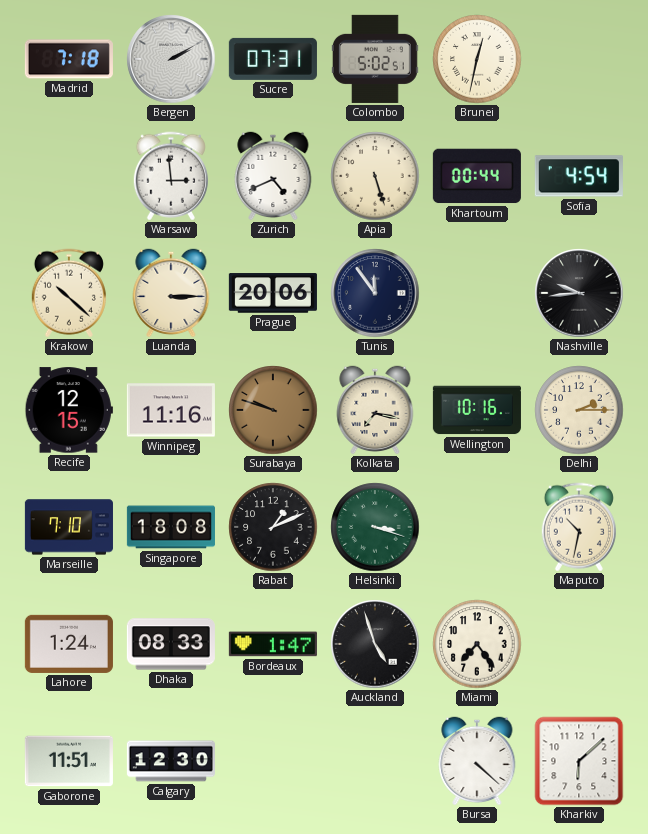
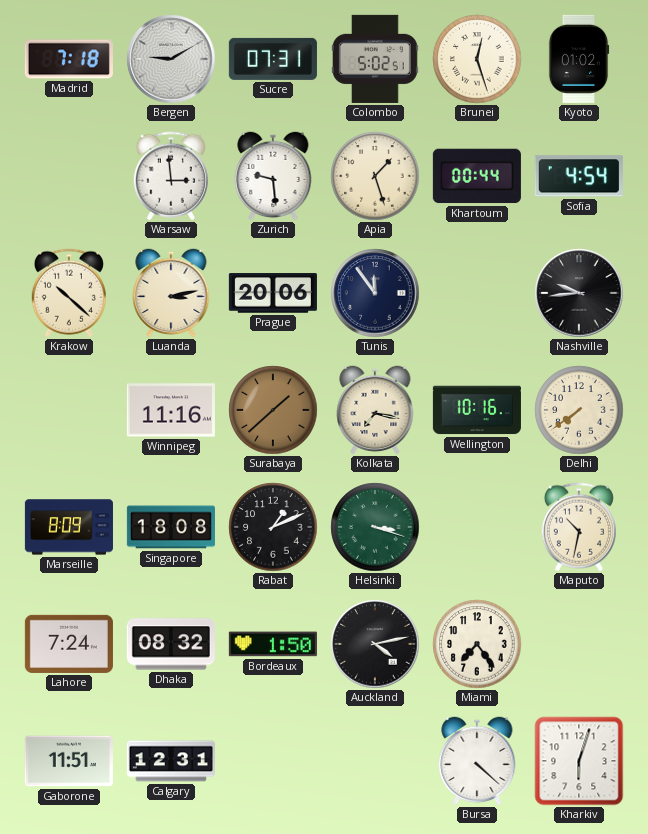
Bergen: 2:10 -> 9:10
Brunei: 12:32 -> 12:27
Kyoto: none -> 01:02
Zurich: 4:41 -> 9:29
Apia: 5:27 -> 1:27
Luanda: 3:15 -> 3:13
Recife: 12:15 -> none
Surabaya: 9:48 -> 1:38
Delhi: 2:15 -> 7:39
Marseille: 7:10 -> 8:09
Lahore: 1:24 -> 7:24
Dhaka: 08:33 -> 08:32
Bordeaux: 1:47 -> 1:50
Auckland: 4:57 -> 4:13
Calgary: 12:30 -> 12:31
Kharkiv: 6:08 -> 6:03
